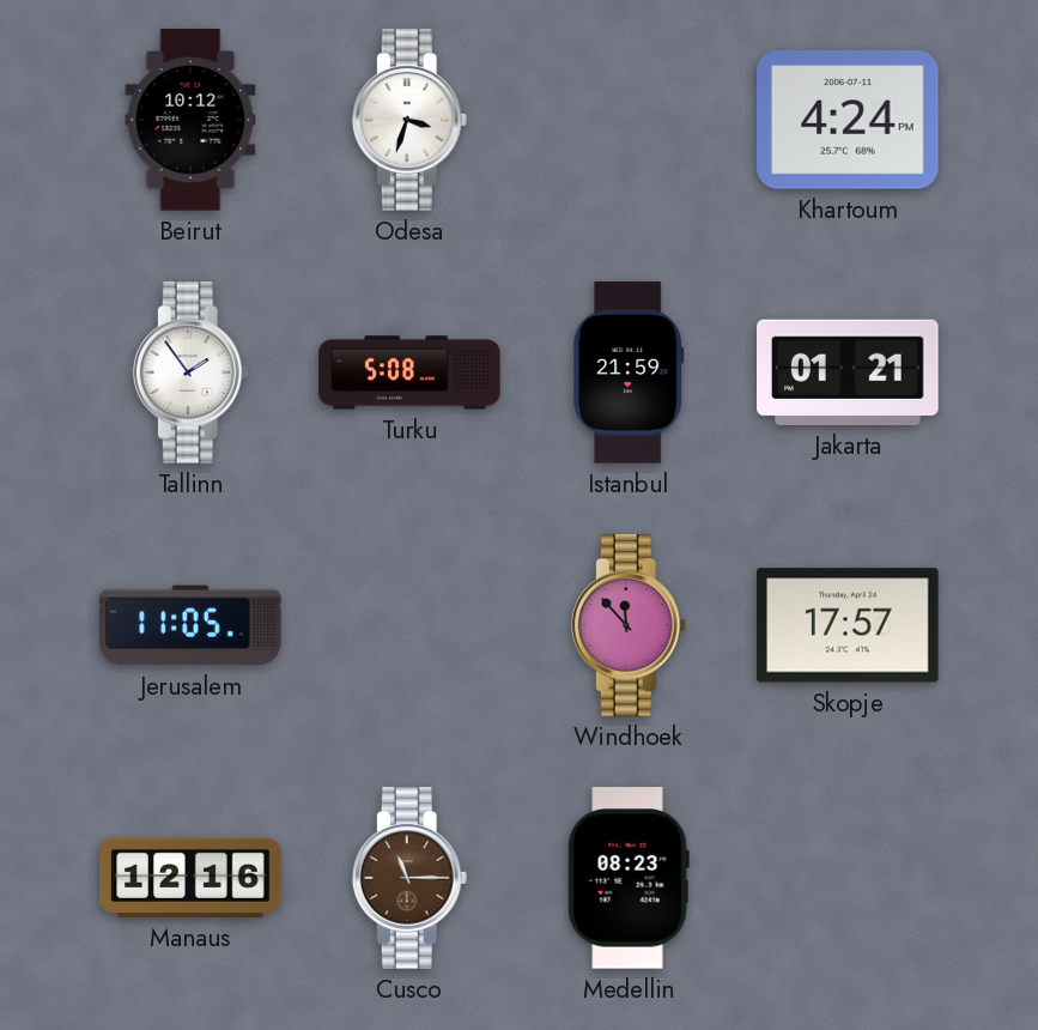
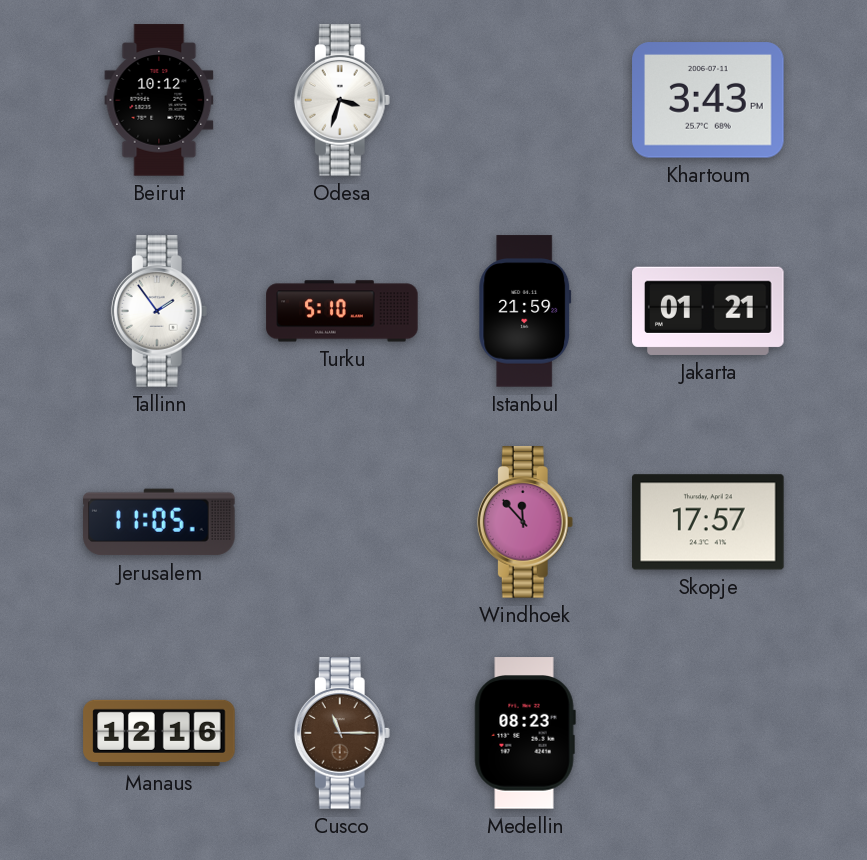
Khartoum: 4:24 -> 3:43
Turku: 5:08 -> 5:10
